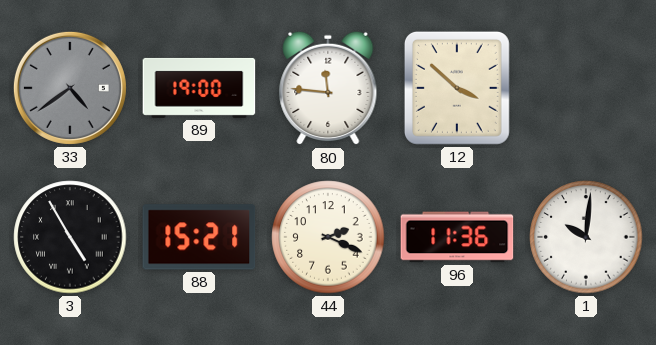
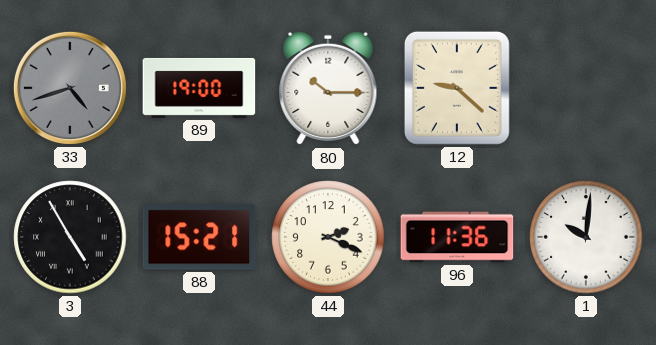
33: 4:39 -> 4:42
80: 11:46 -> 10:15
12: 3:52 -> 9:22
